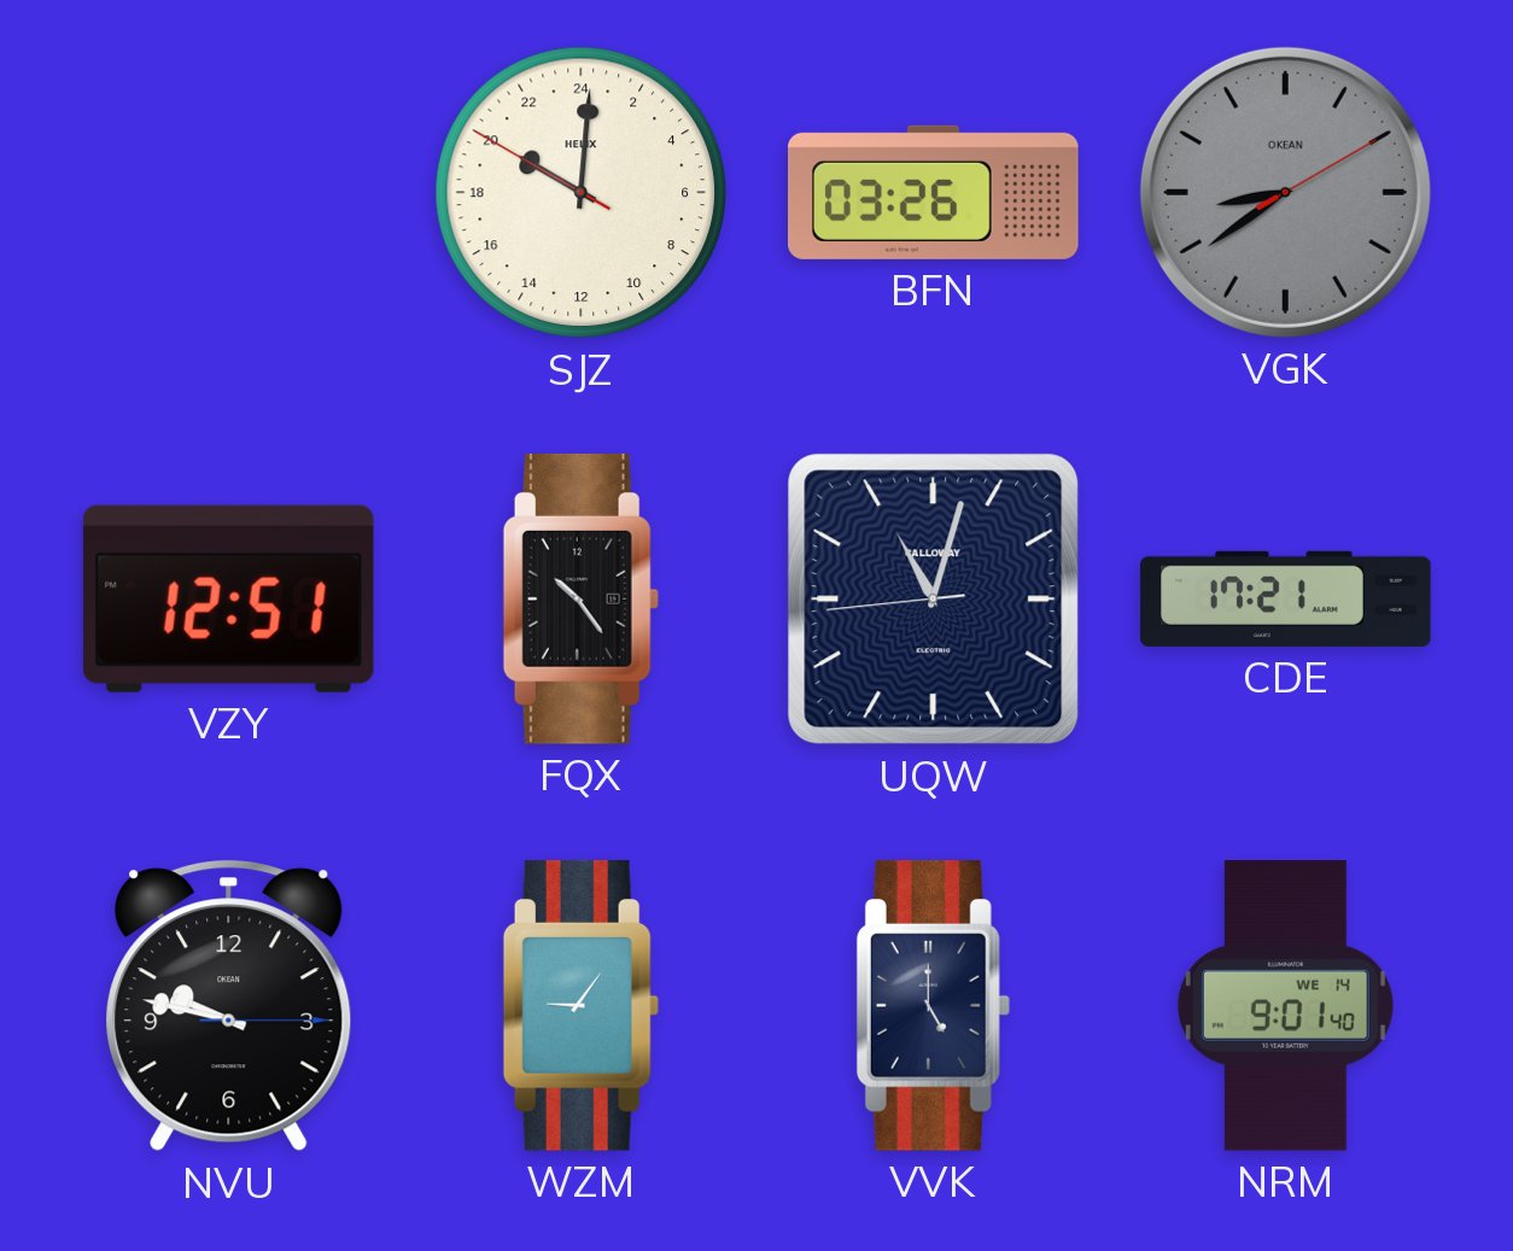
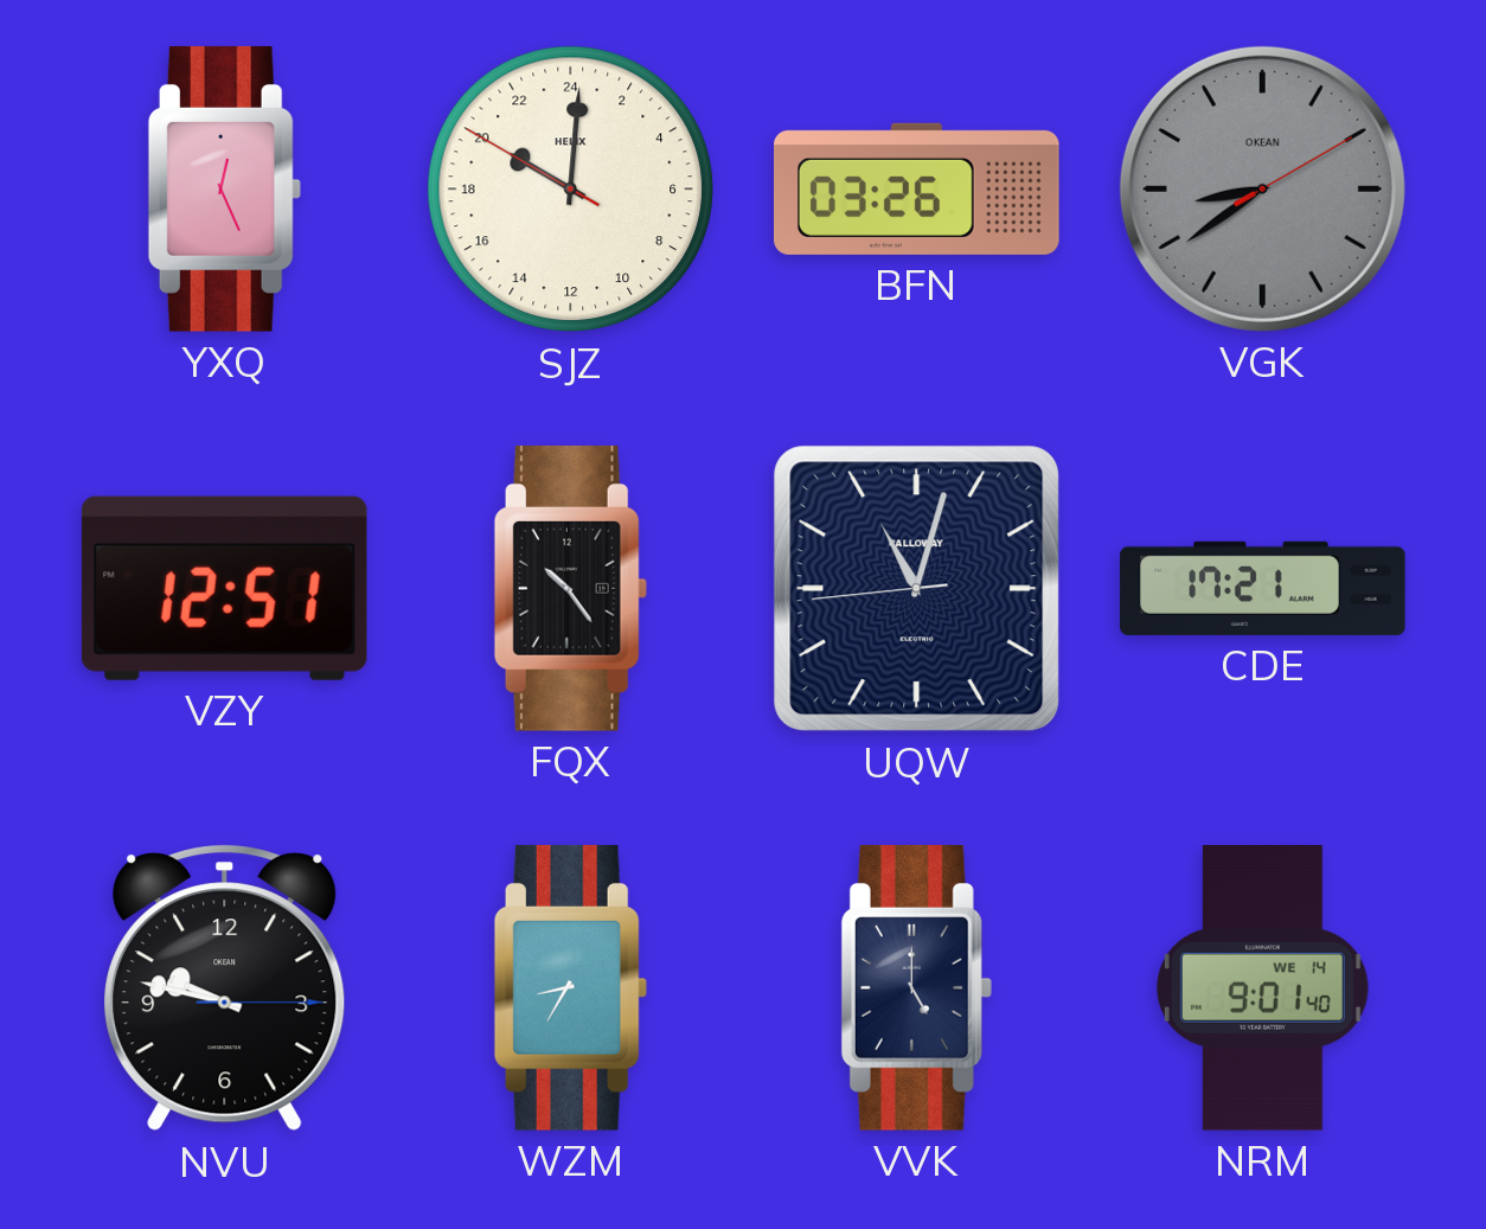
YXQ: none -> 12:26
WZM: 9:06 -> 8:35
